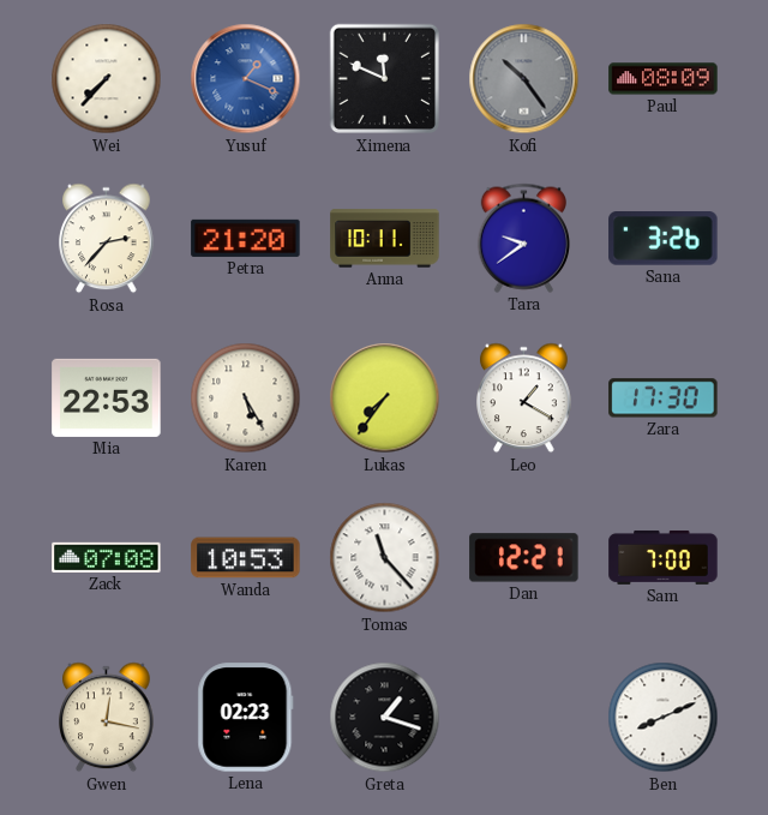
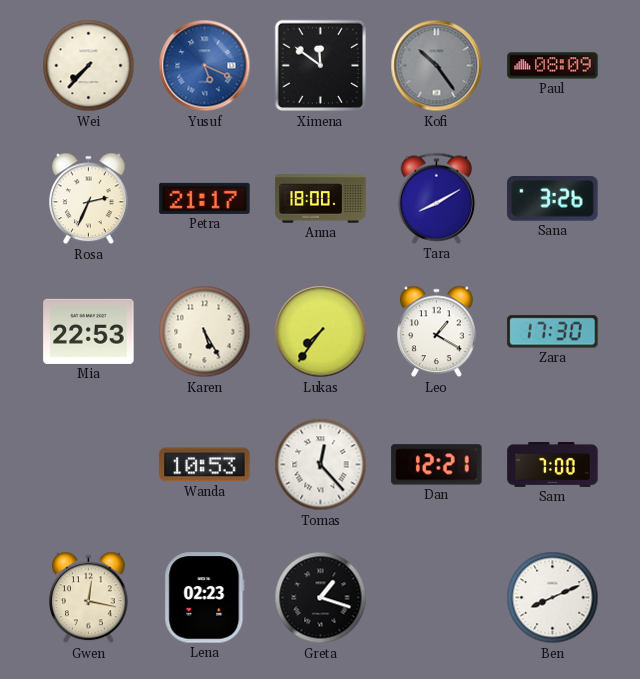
Yusuf: 1:19 -> 5:19
Ximena: 11:49 -> 11:51
Rosa: 2:37 -> 2:34
Petra: 21:20 -> 21:17
Anna: 10:11 -> 18:00
Tara: 9:39 -> 8:10
Zack: 07:08 -> none
Tomas: 11:23 -> 12:23
